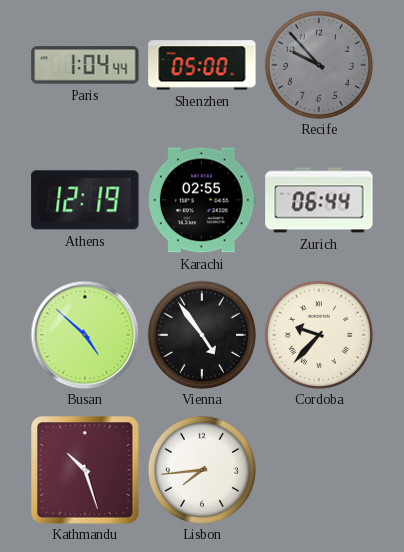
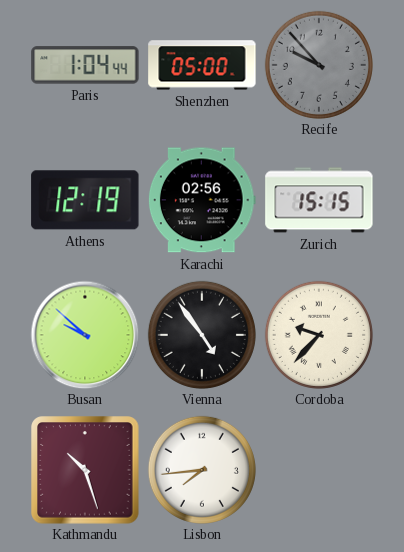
Karachi: 02:55 -> 02:56
Zurich: 06:44 -> 15:15
Busan: 4:52 -> 9:52
